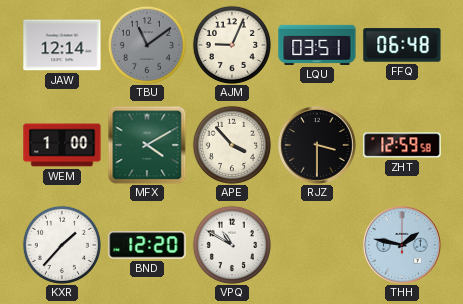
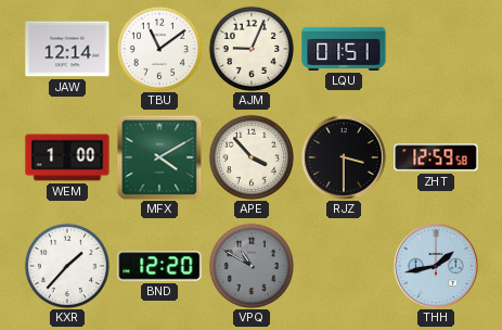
TBU dial: grey -> white
LQU: 03:51 -> 01:51
FFQ: 06:48 -> none
VPQ dial: white -> grey
THH: 1:47 -> 1:43
